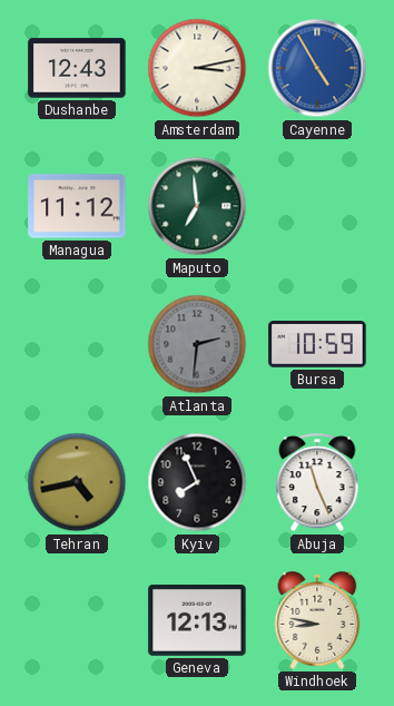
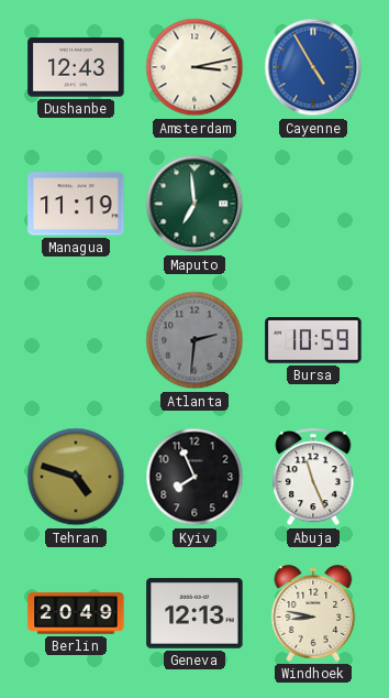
Managua: 11:12 -> 11:19
Tehran: 4:43 -> 4:48
Berlin: none -> 20:49
